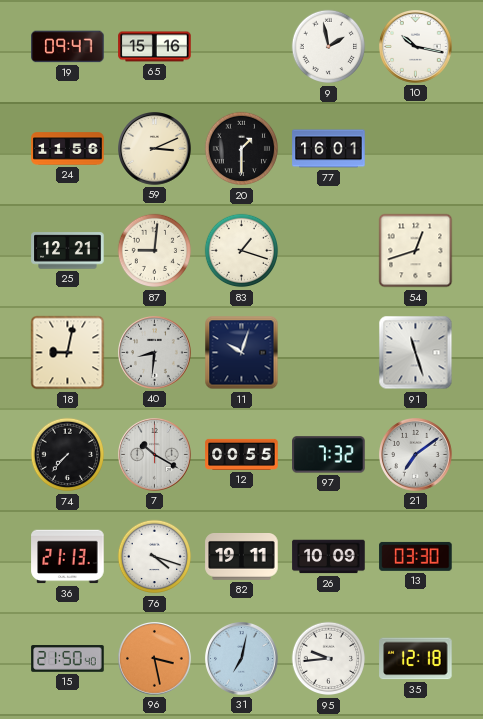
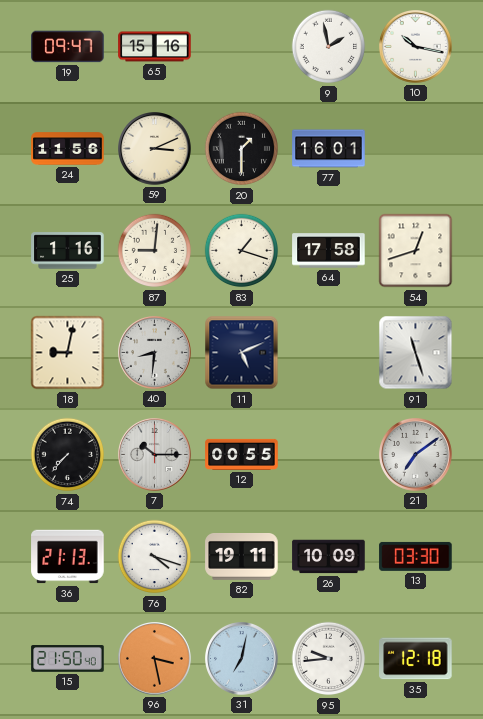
25: 12:21 -> 1:16
64: none -> 17:58
11: 10:03 -> 5:11
7: 10:20 -> 10:15
97: 7:32 -> none
